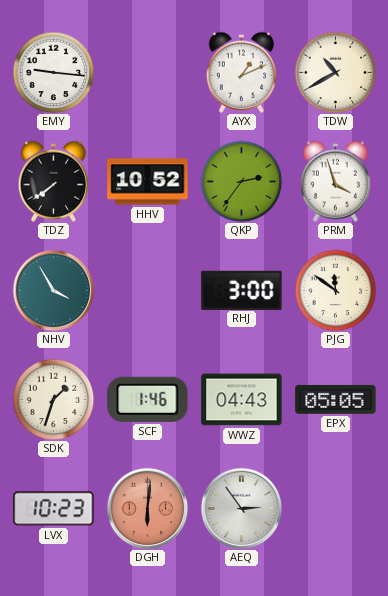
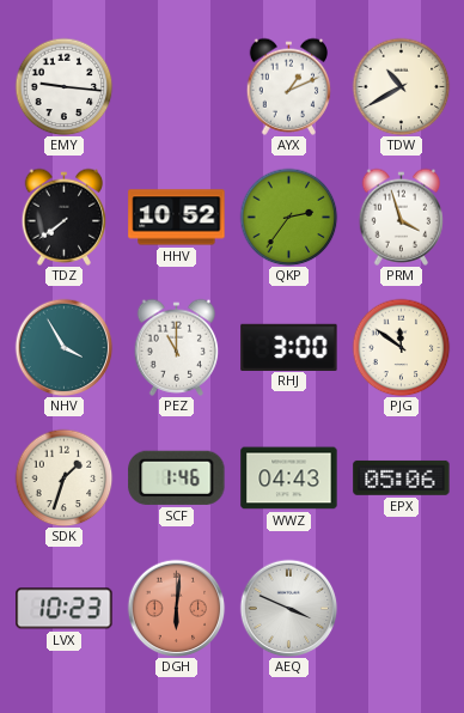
PEZ: none -> 11:00
EPX: 05:05 -> 05:06
AEQ: 2:54 -> 3:49
